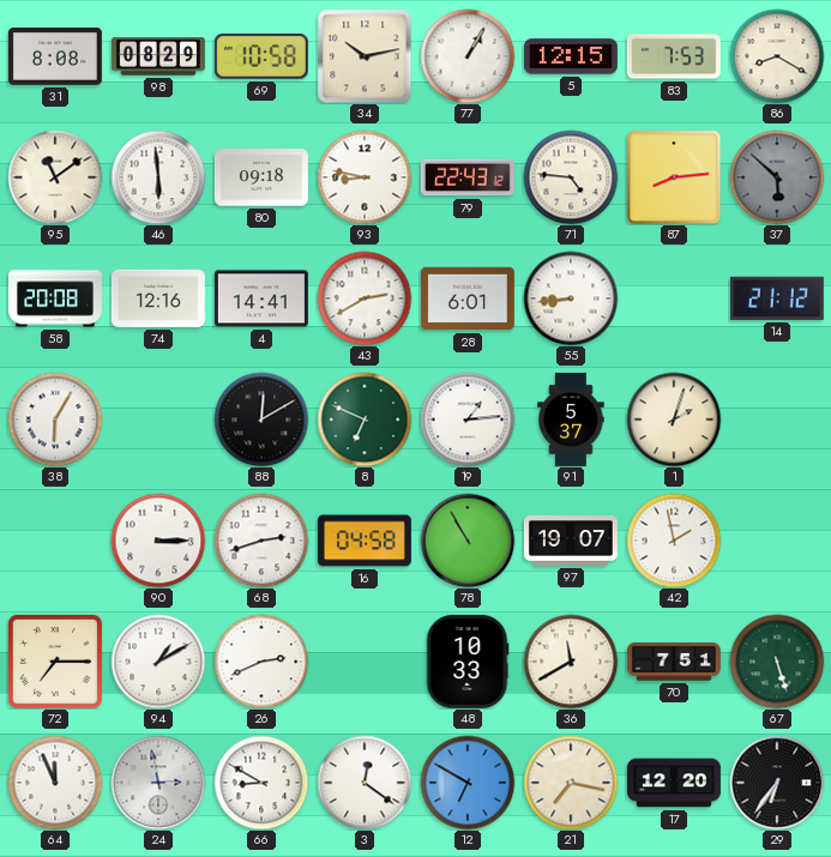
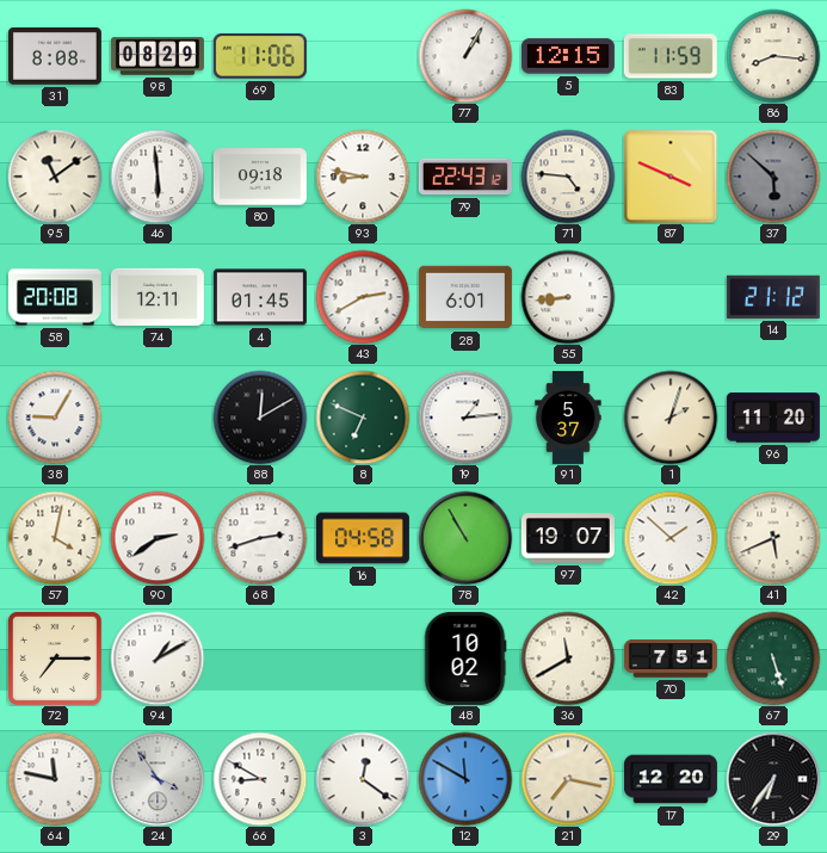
69: 10:58 -> 11:06
34: 10:13 -> none
83: 7:53 -> 11:59
86: 8:20 -> 8:16
87: 8:14 -> 3:49
74: 12:16 -> 12:11
4: 14:41 -> 01:45
38: 6:05 -> 9:05
96: none -> 11:20
57: none -> 4:02
90: 3:15 -> 2:39
42: 1:58 -> 1:52
41: none -> 5:41
26: 2:41 -> none
48: 10:33 -> 10:02
64: 11:56 -> 11:47
24: 2:58 -> 3:54
12: 6:50 -> 11:50
